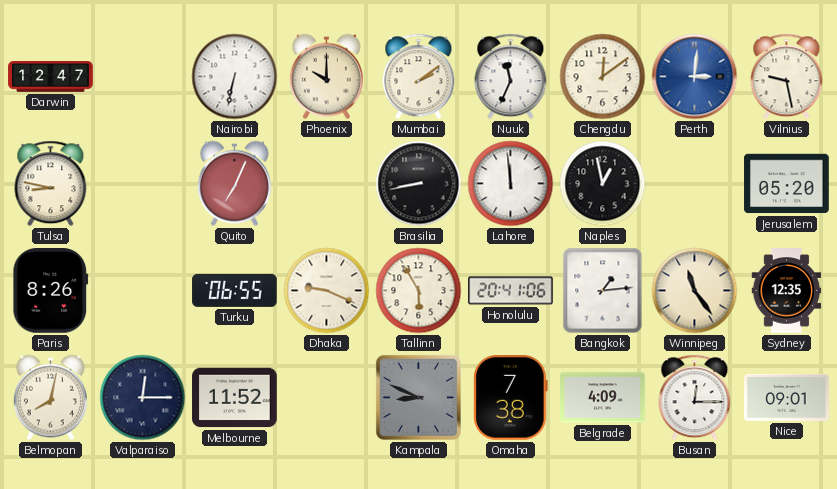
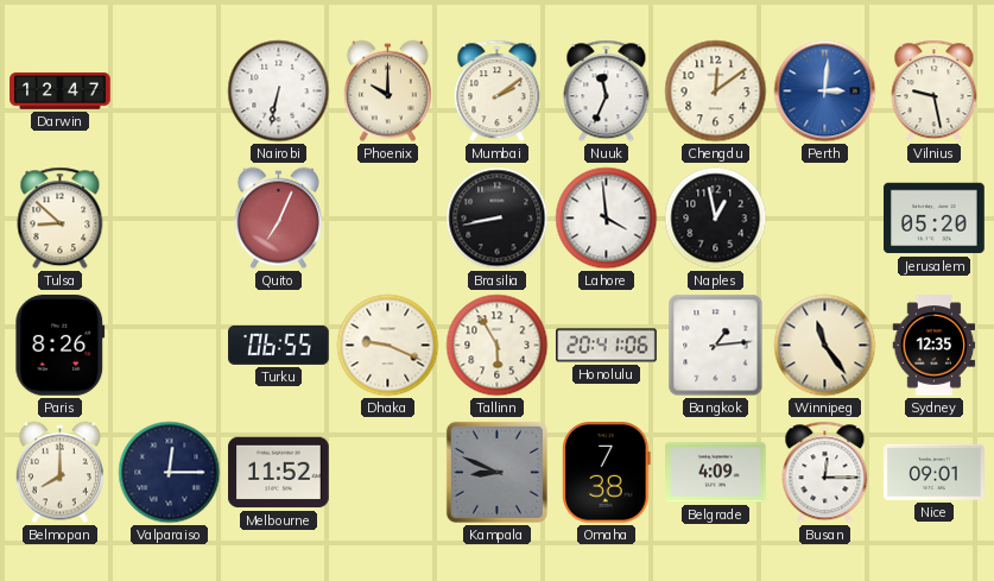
Tulsa: 8:47 -> 8:52
Lahore: 11:59 -> 3:59
Belmopan: 8:02 -> 8:00
